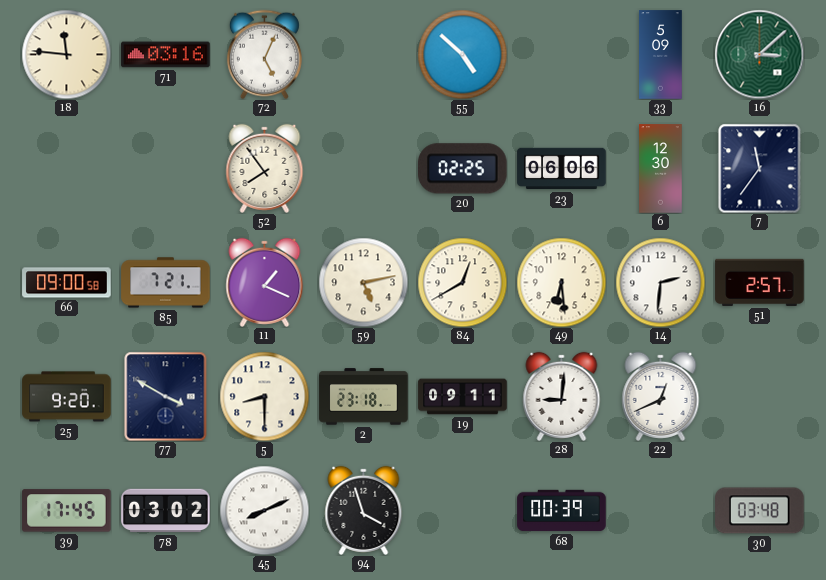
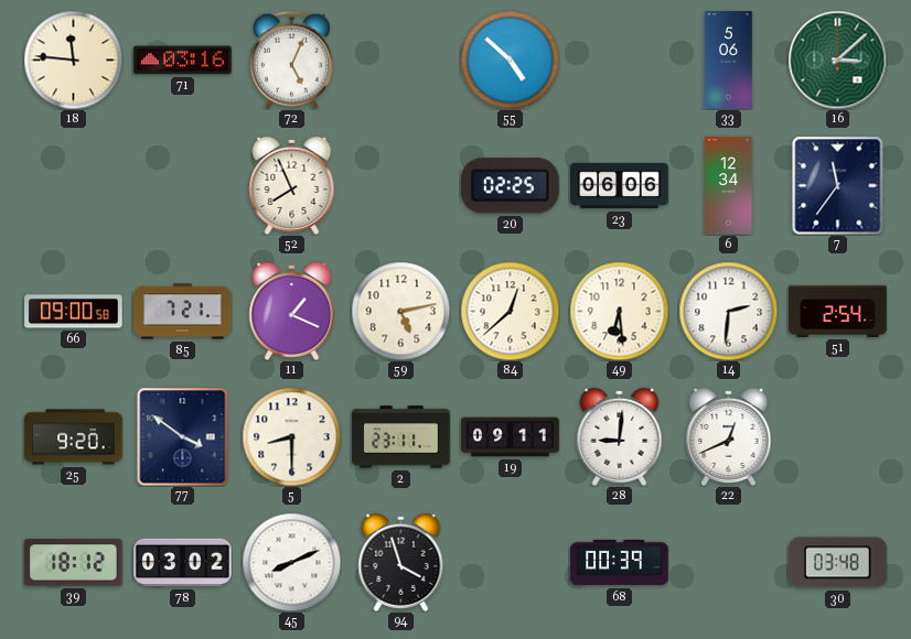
33: 5:09 -> 5:06
52: 7:54 -> 7:56
6: 12:30 -> 12:34
84: 12:40 -> 12:38
51: 2:57 -> 2:54
77: 3:50 -> 3:51
2: 23:18 -> 23:11
39: 17:45 -> 18:12
